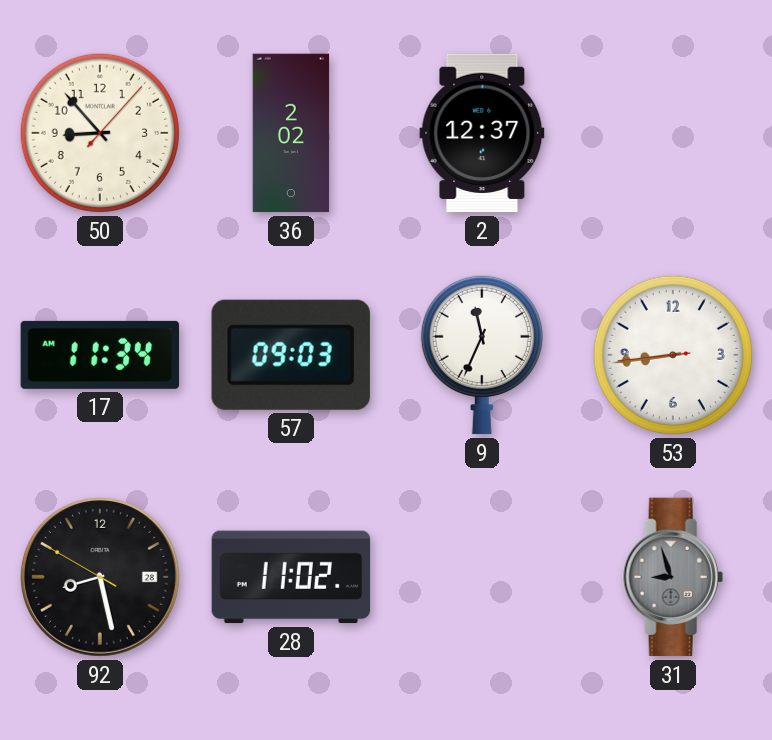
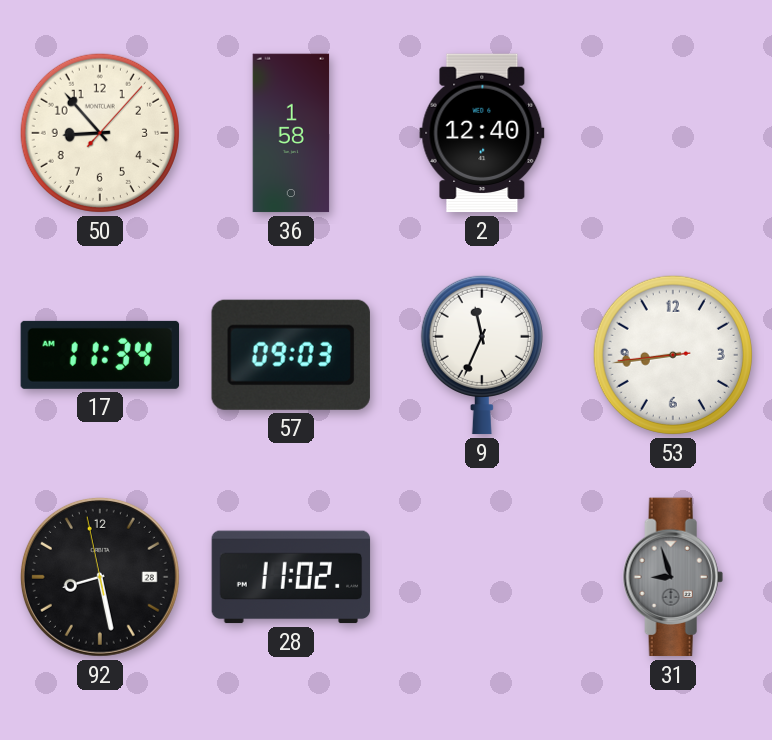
36: 2:02 -> 1:58
2: 12:37 -> 12:40
92: 8:27:50 -> 8:27:58
